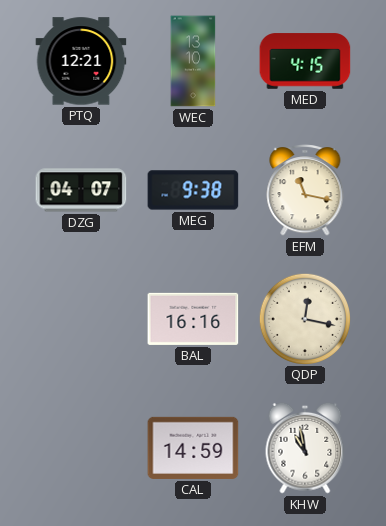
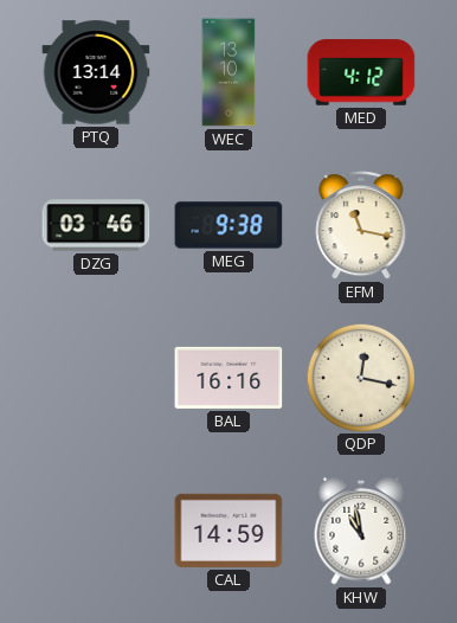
PTQ: 12:21 -> 13:14
MED: 4:15 -> 4:12
DZG: 04:07 -> 03:46
